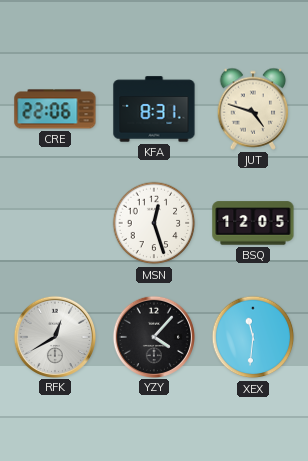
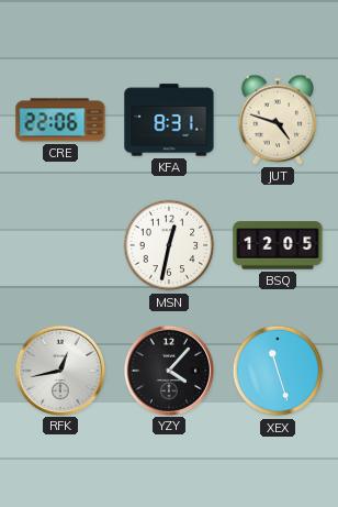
MSN: 12:27 -> 12:32
RFK: 12:40 -> 12:43
XEX: 11:31 -> 11:27
